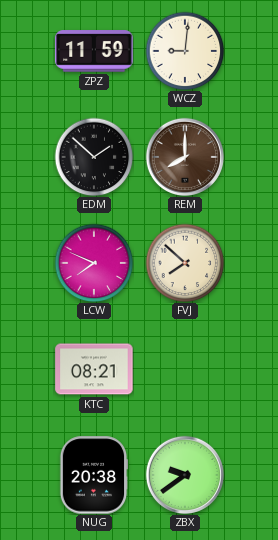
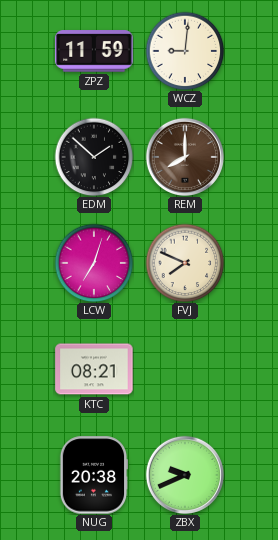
LCW: 7:49 -> 7:03
FVJ: 7:52 -> 7:49
ZBX: 9:39 -> 9:41
